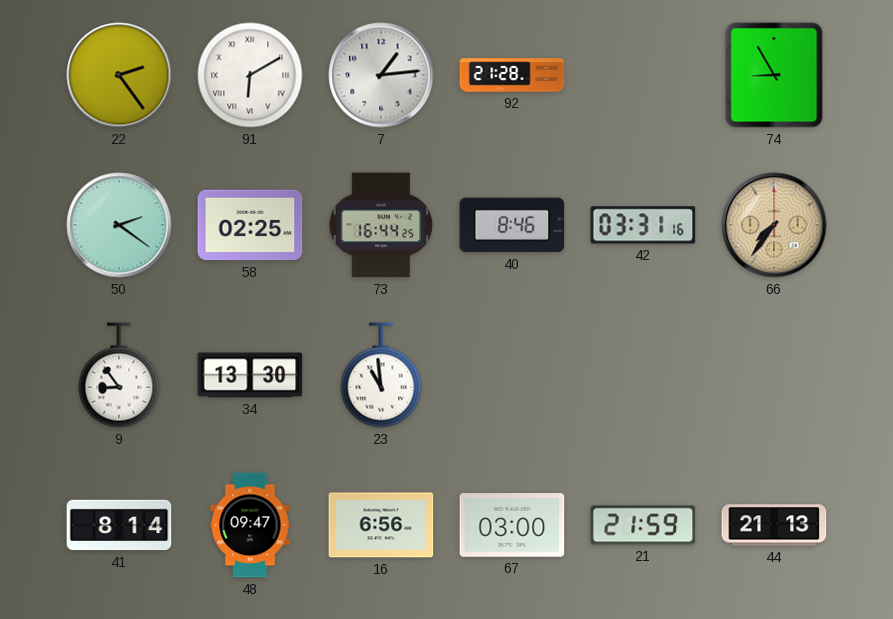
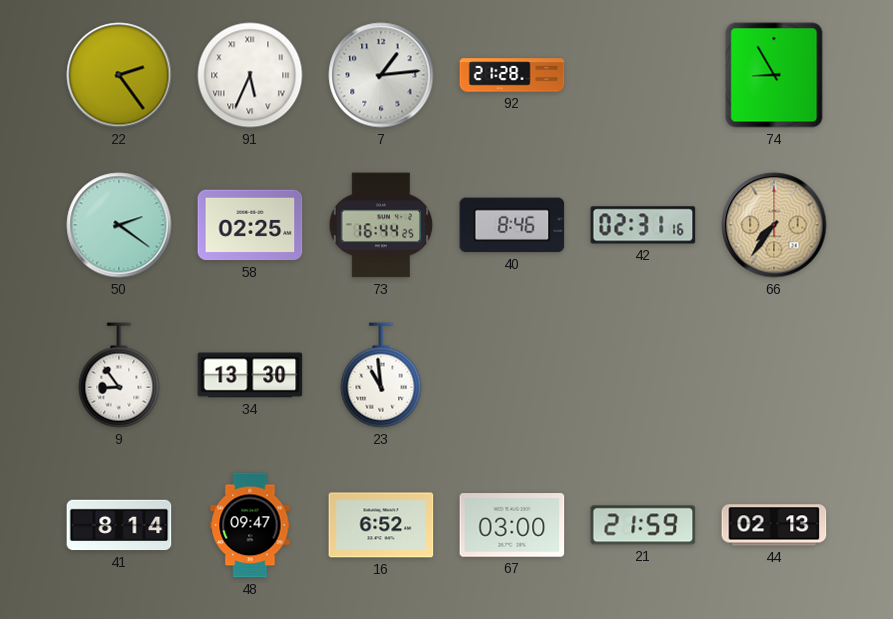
91: 6:10 -> 5:34
42: 03:31 -> 02:31
16: 6:56 -> 6:52
44: 21:13 -> 02:13
